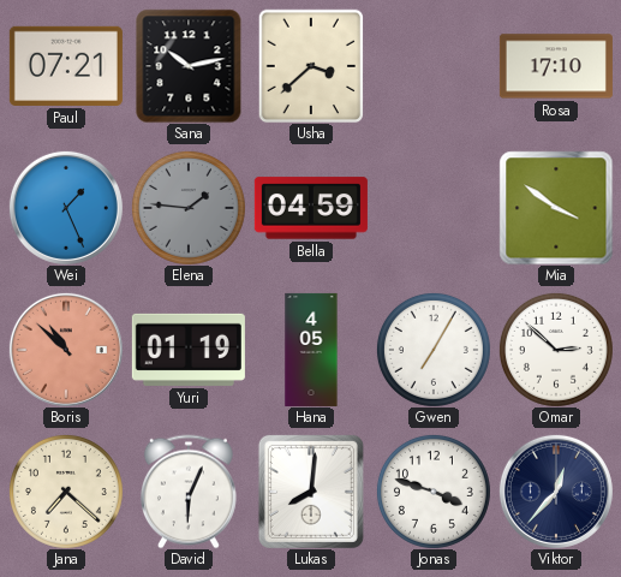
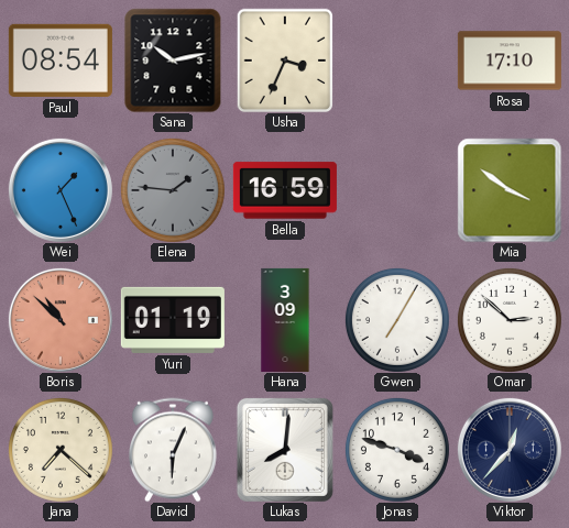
Paul: 07:21 -> 08:54
Usha: 3:38 -> 3:34
Bella: 04:59 -> 16:59
Hana: 4:05 -> 3:09
